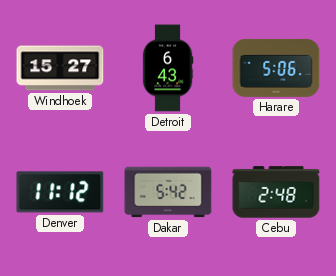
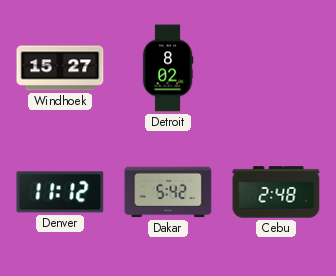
Detroit: 6:43 -> 8:02
Harare: 5:06 -> none
